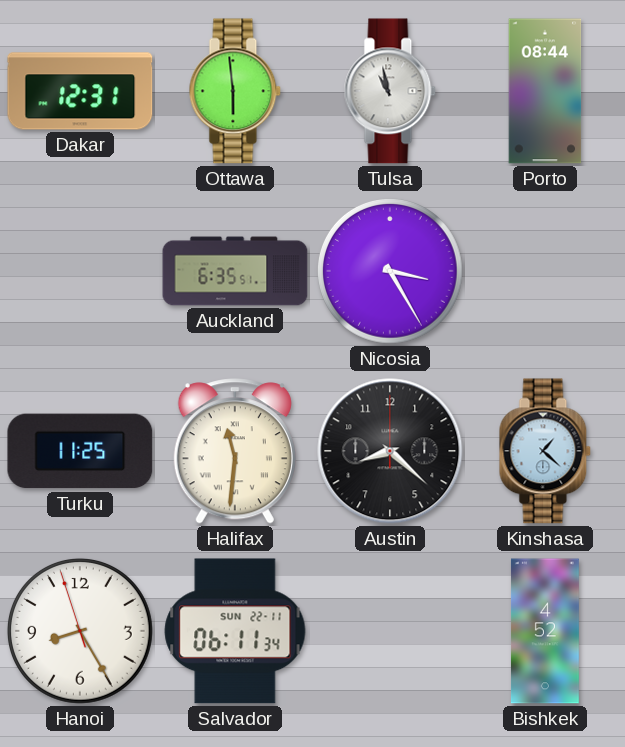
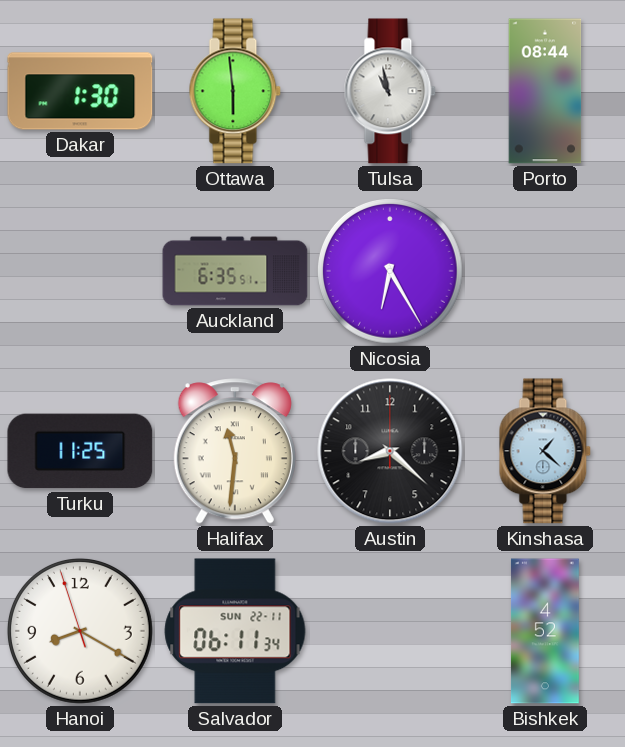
Dakar: 12:31 -> 1:30
Nicosia: 3:25 -> 6:25
Hanoi: 8:24 -> 8:19
